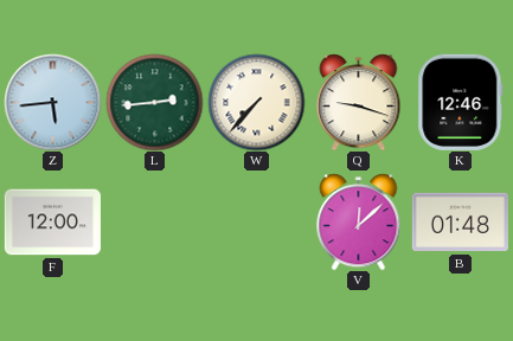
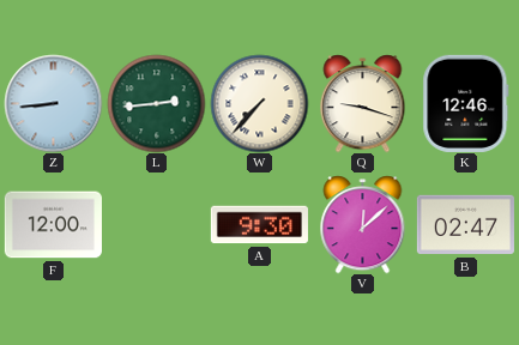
Z: 5:44 -> 8:44
A: none -> 9:30
B: 01:48 -> 02:47
